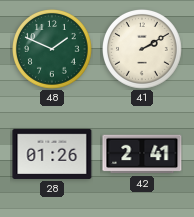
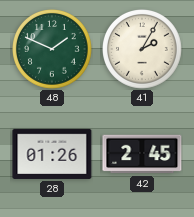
41: 2:10 -> 2:05
42: 2:41 -> 2:45
